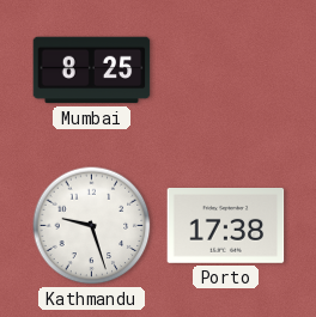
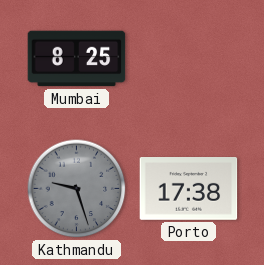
Kathmandu dial: white -> grey
